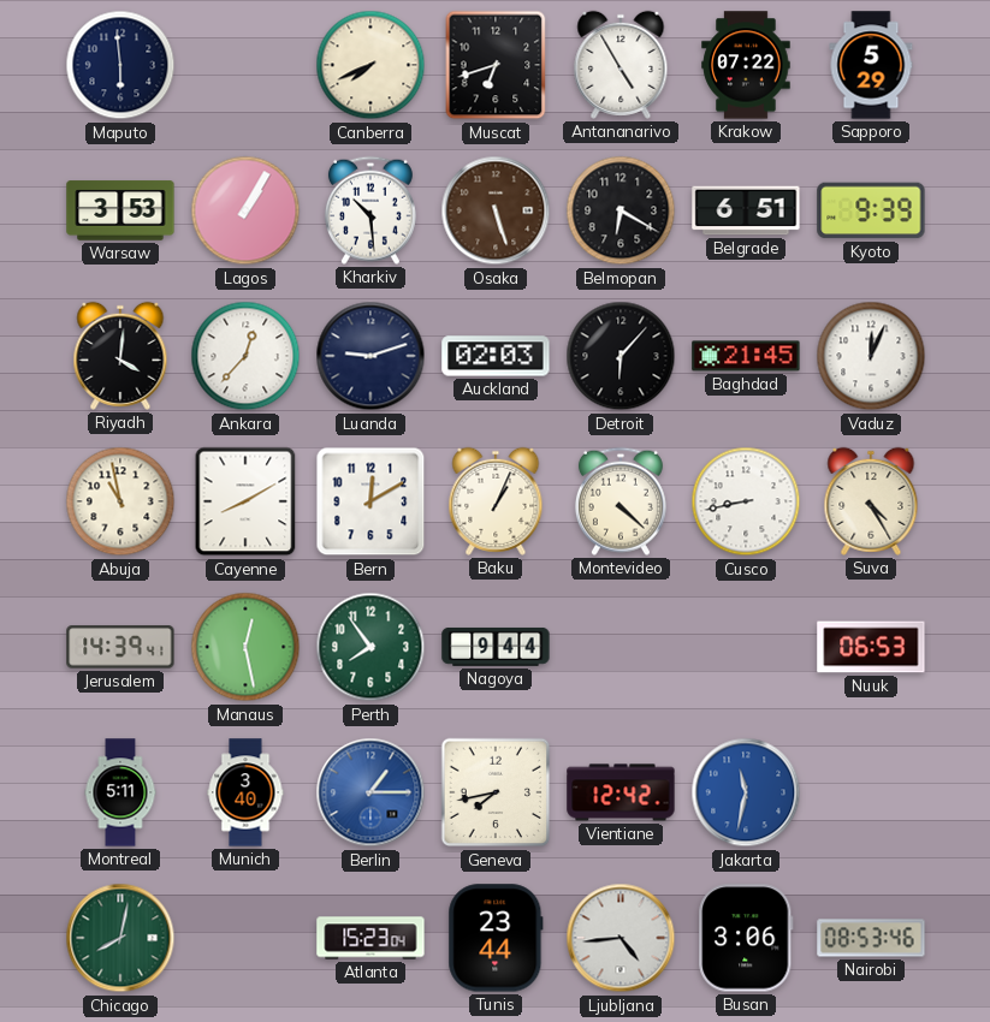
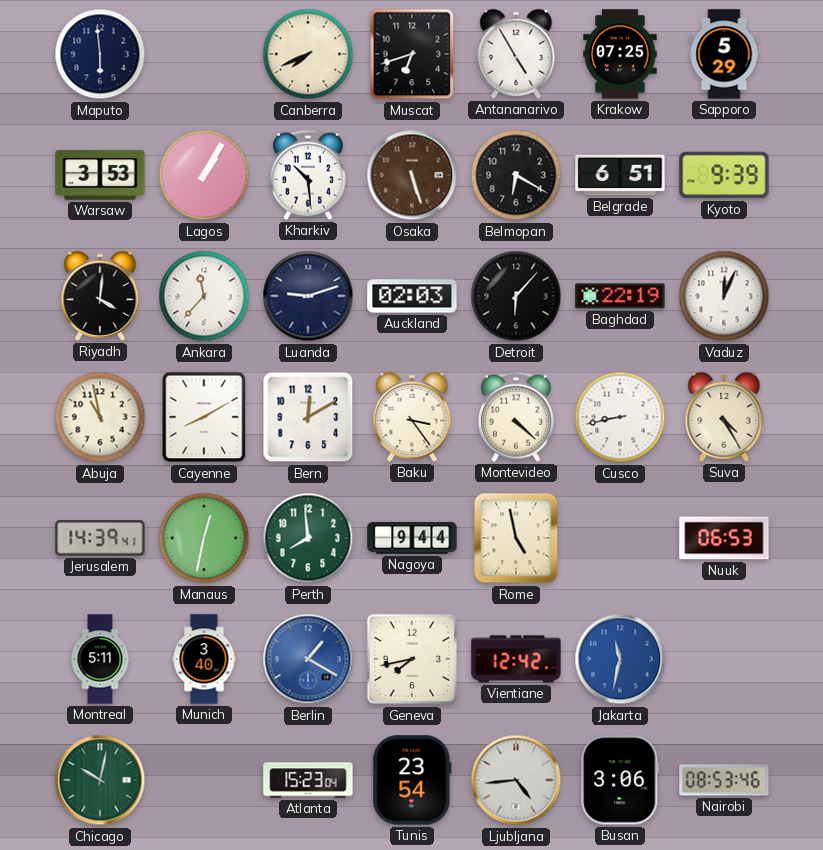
Krakow: 07:22 -> 07:25
Ankara: 12:37 -> 11:37
Baghdad: 21:45 -> 22:19
Baku: 1:04 -> 3:24
Manaus: 12:28 -> 12:32
Perth: 7:54 -> 7:59
Rome: none -> 4:58
Berlin: 1:15 -> 1:20
Chicago: 8:02 -> 10:02
Tunis: 23:44 -> 23:54
